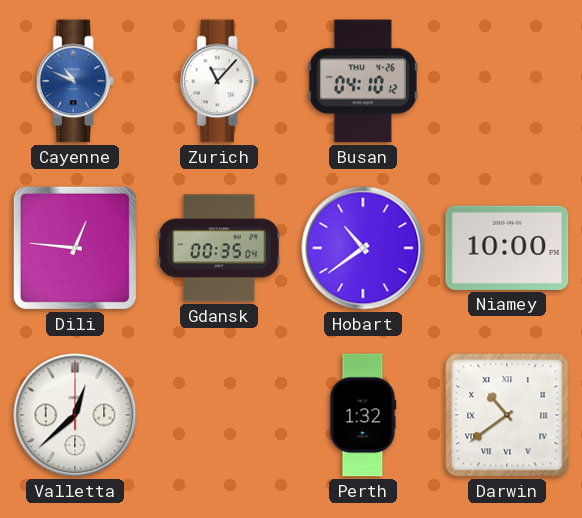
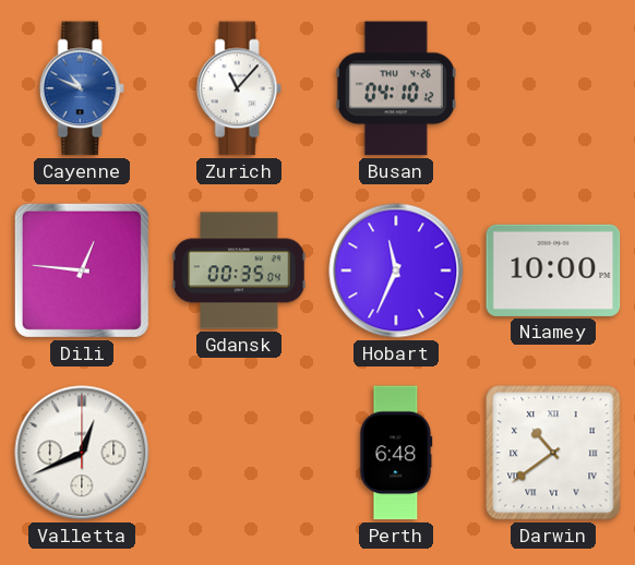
Hobart: 10:39 -> 11:34
Valletta: 12:38 -> 12:41
Perth: 1:32 -> 6:48
